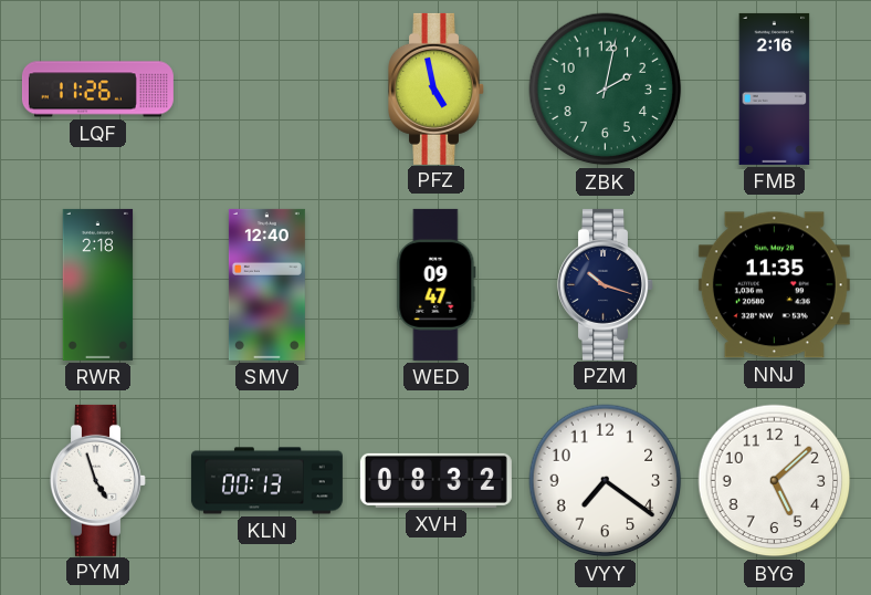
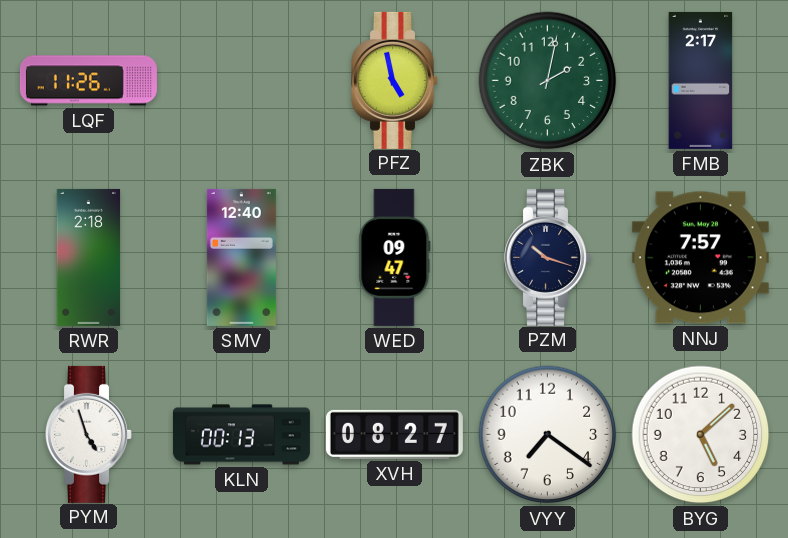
FMB: 2:16 -> 2:17
NNJ: 11:35 -> 7:57
XVH: 08:32 -> 08:27
